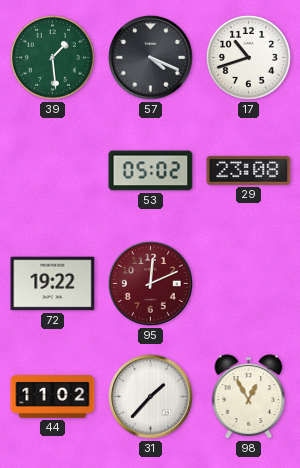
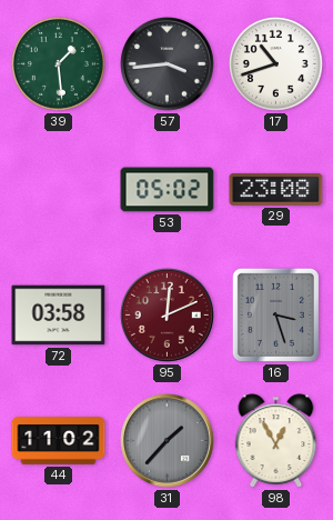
57: 4:19 -> 3:44
72: 19:22 -> 03:58
16: none -> 3:27
31 dial: white -> grey
